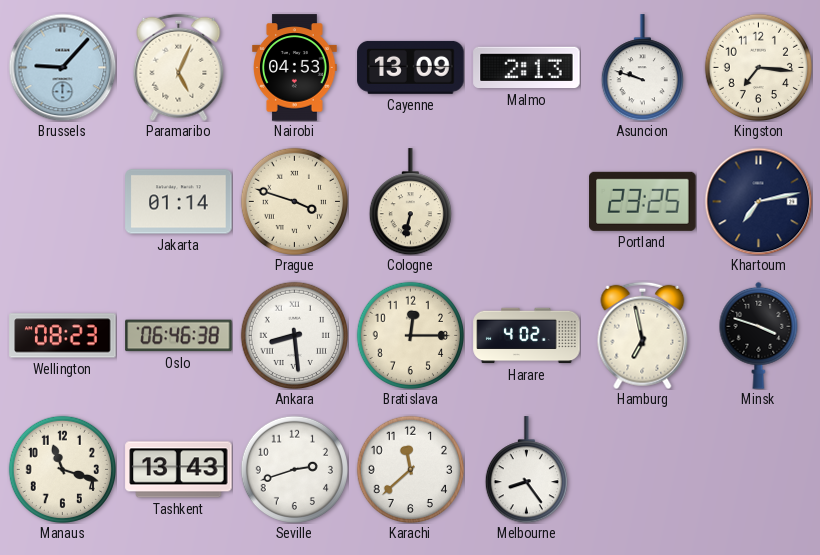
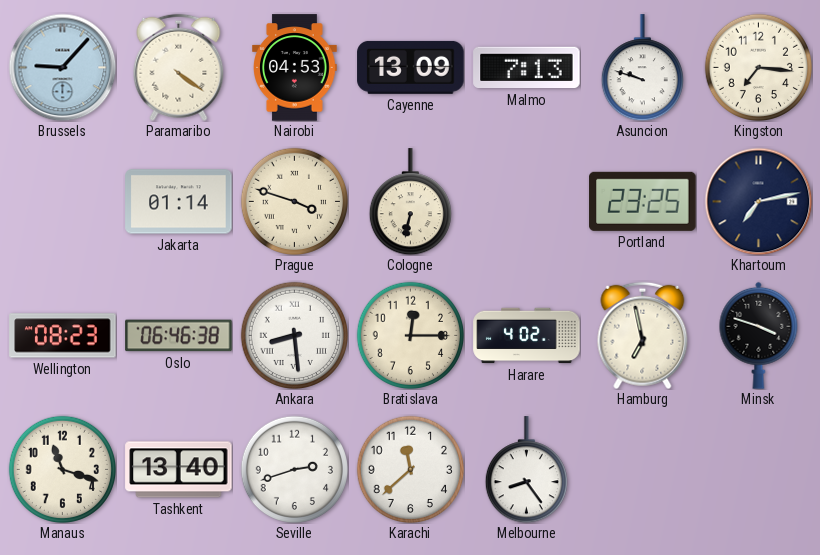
Paramaribo: 5:04 -> 4:21
Malmo: 2:13 -> 7:13
Tashkent: 13:43 -> 13:40
